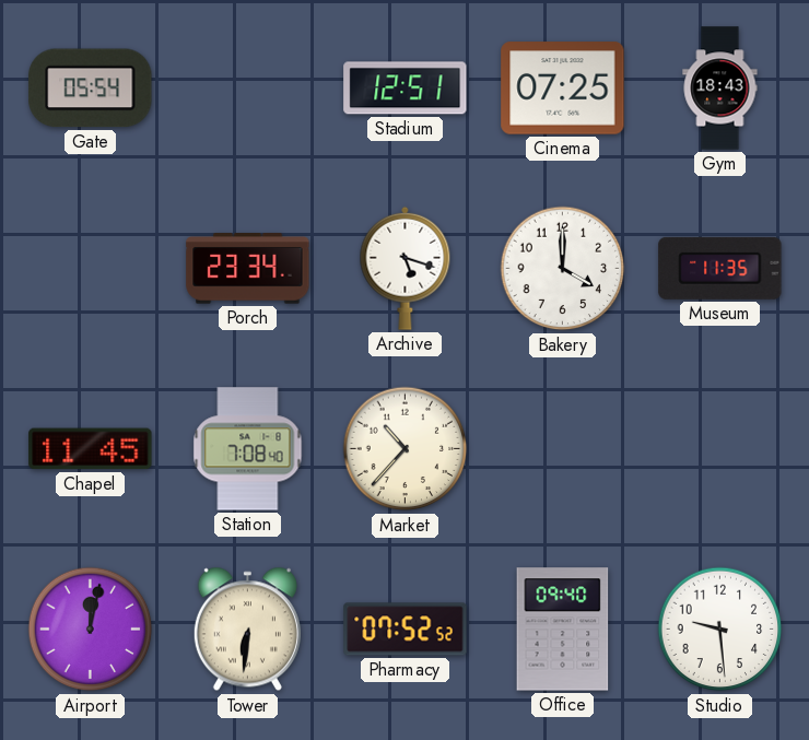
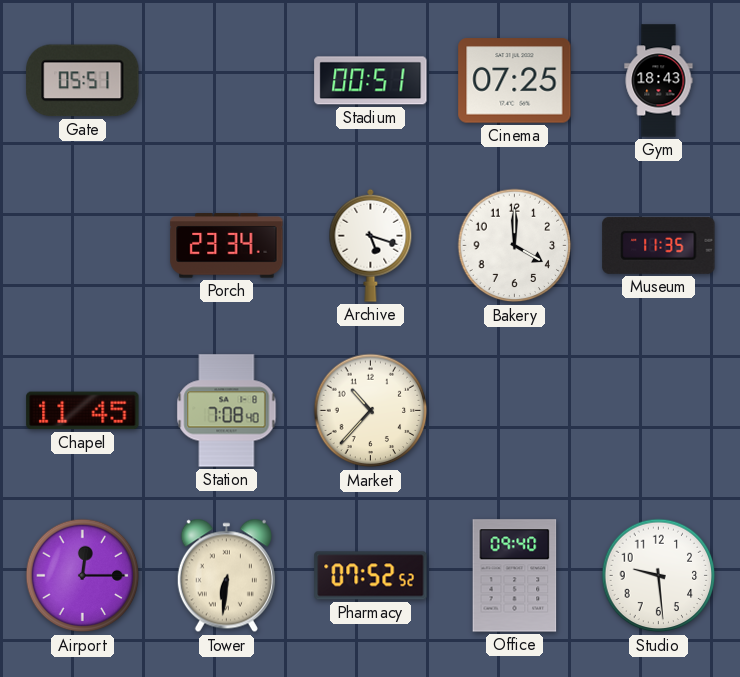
Gate: 05:54 -> 05:51
Stadium: 12:51 -> 00:51
Airport: 12:02 -> 12:15
